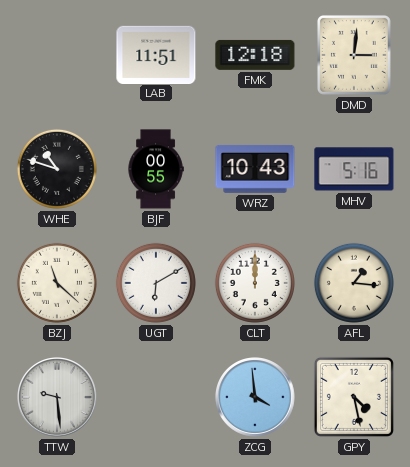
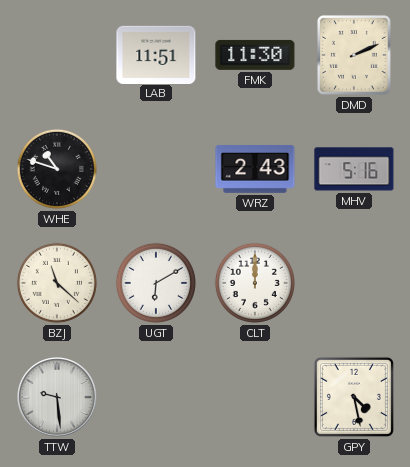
FMK: 12:18 -> 11:30
DMD: 3:01 -> 2:11
BJF: 00:55 -> none
WRZ: 10:43 -> 2:43
AFL: 1:16 -> none
ZCG: 3:59 -> none
